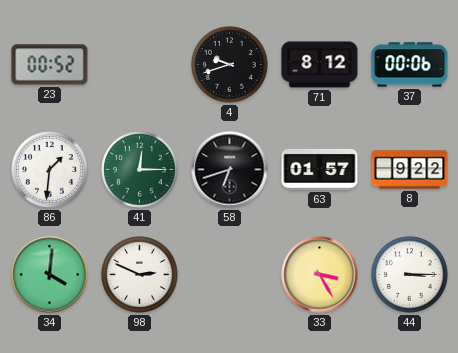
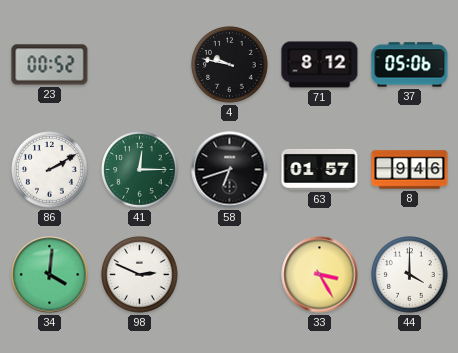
4: 9:42 -> 9:47
37: 00:06 -> 05:06
86: 1:31 -> 2:10
8: 9:22 -> 9:46
44: 3:15 -> 4:00
